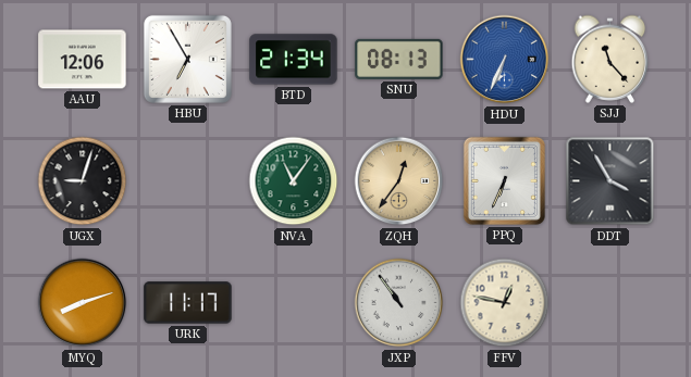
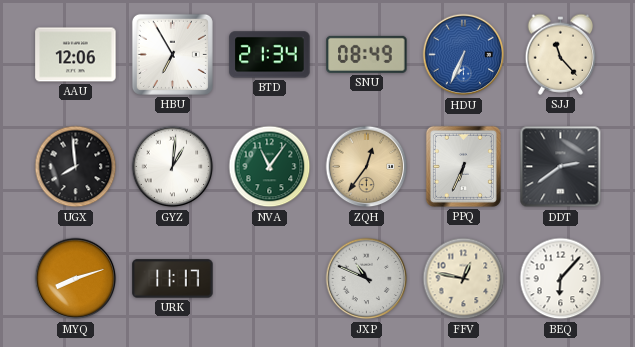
SNU: 08:13 -> 08:49
UGX: 9:03 -> 7:59
GYZ: none -> 1:01
DDT: 3:55 -> 2:39
JXP: 10:54 -> 10:49
BEQ: none -> 6:07
